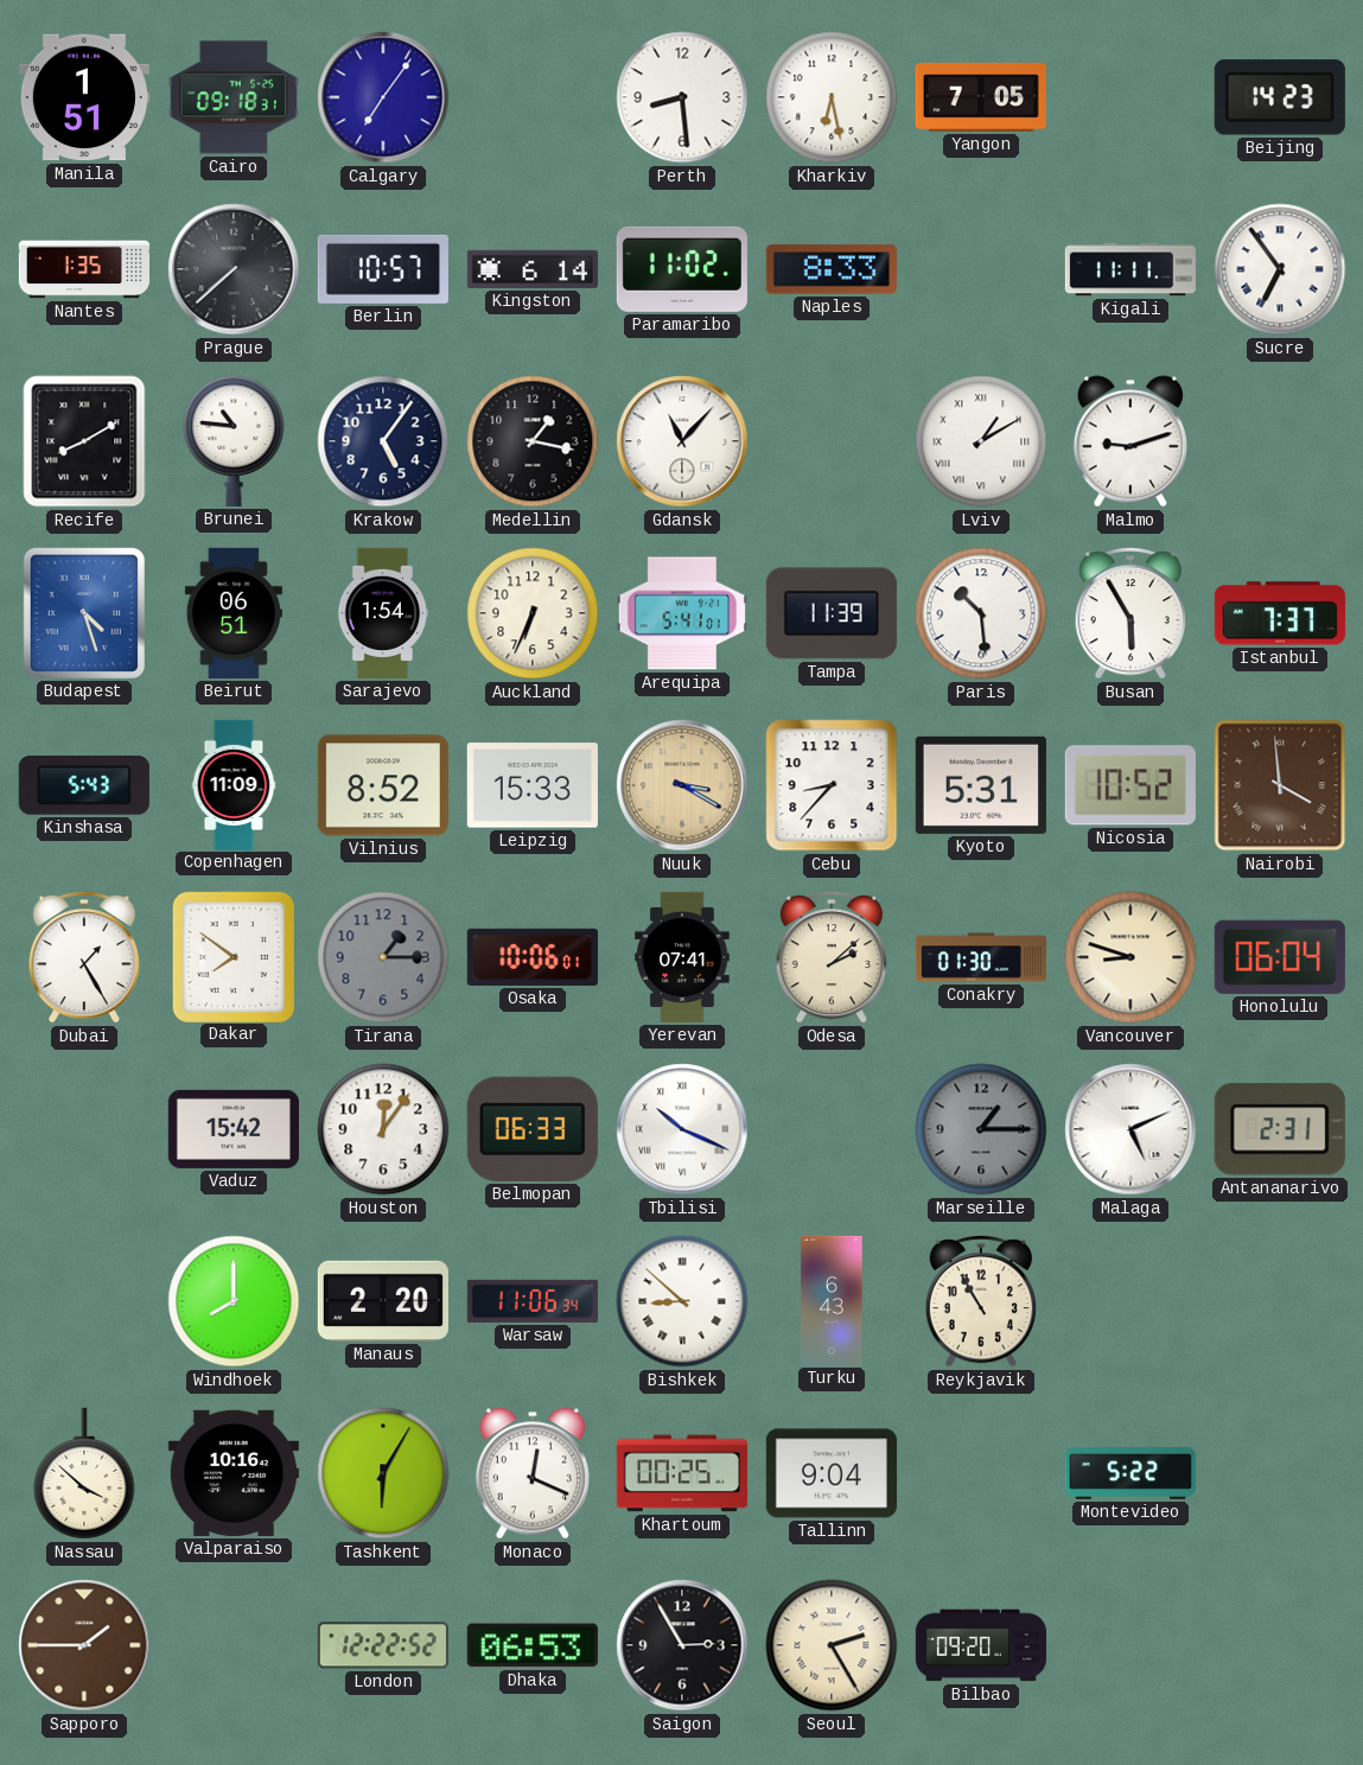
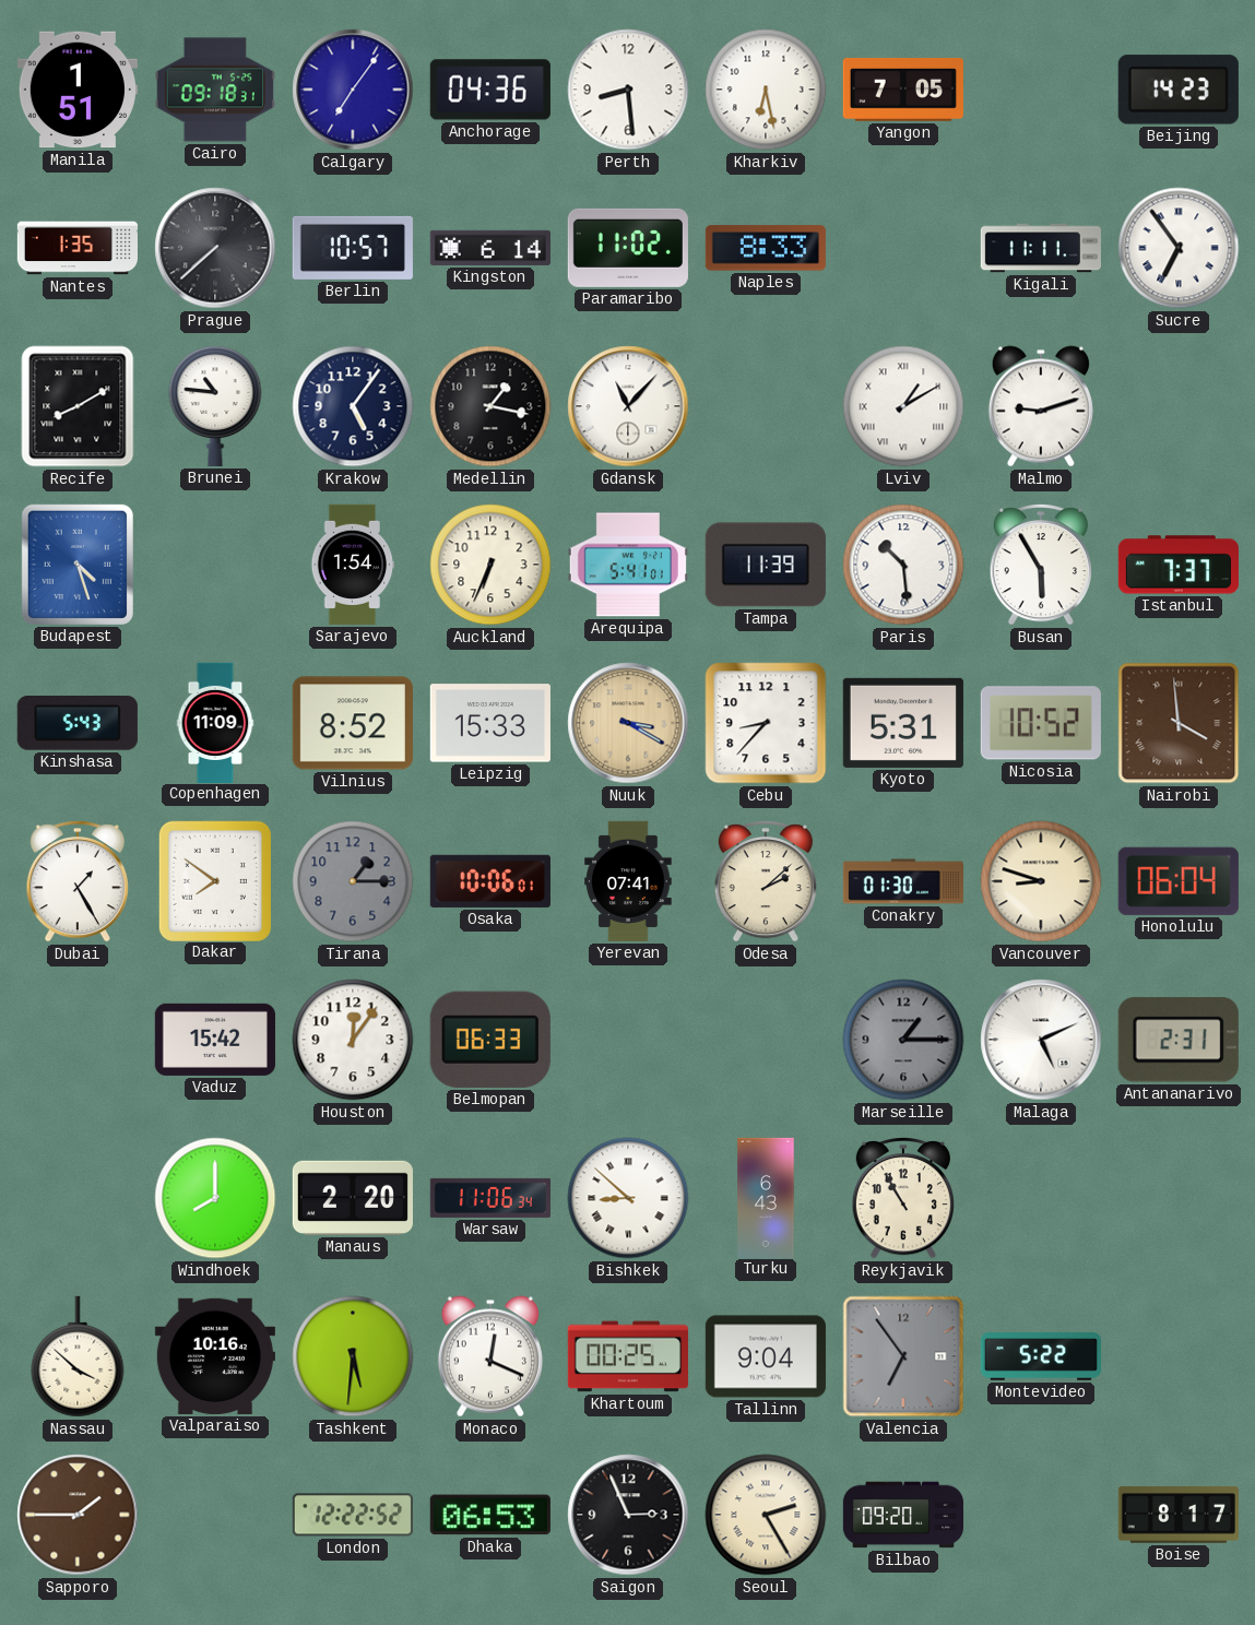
Anchorage: none -> 04:36
Beirut: 06:51 -> none
Tbilisi: 10:19 -> none
Tashkent: 6:05 -> 5:31
Valencia: none -> 6:54
Saigon: 2:55 -> 2:56
Boise: none -> 8:17
